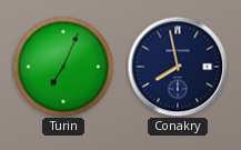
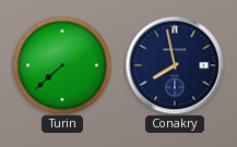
Turin: 7:04 -> 7:38
